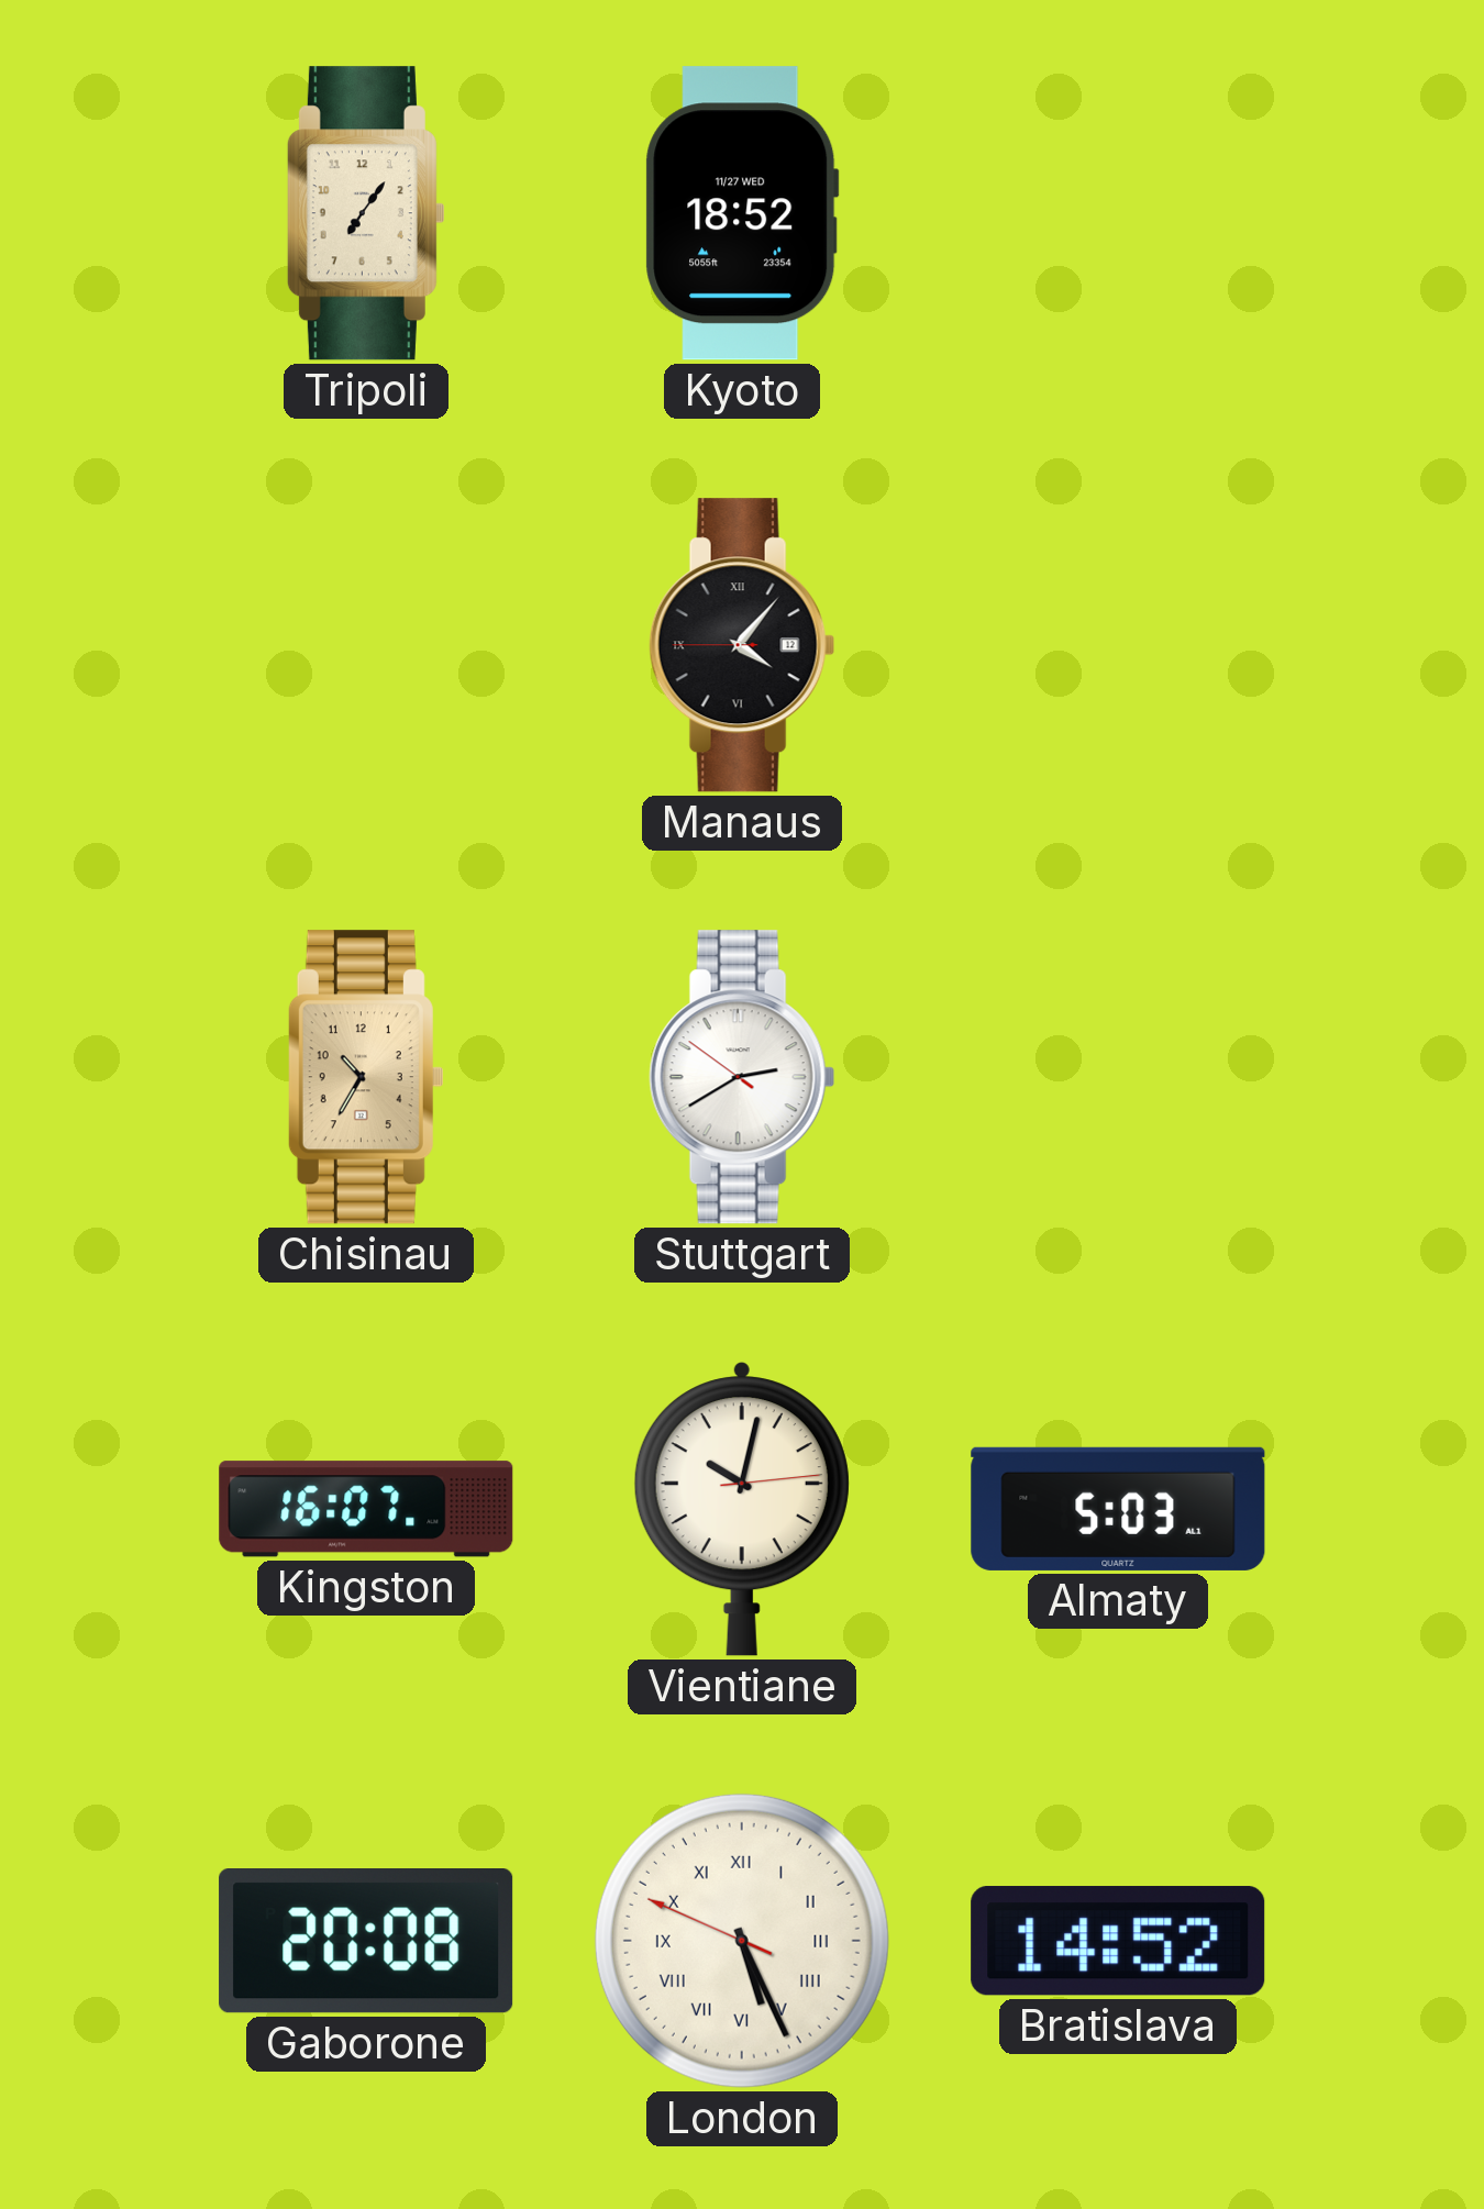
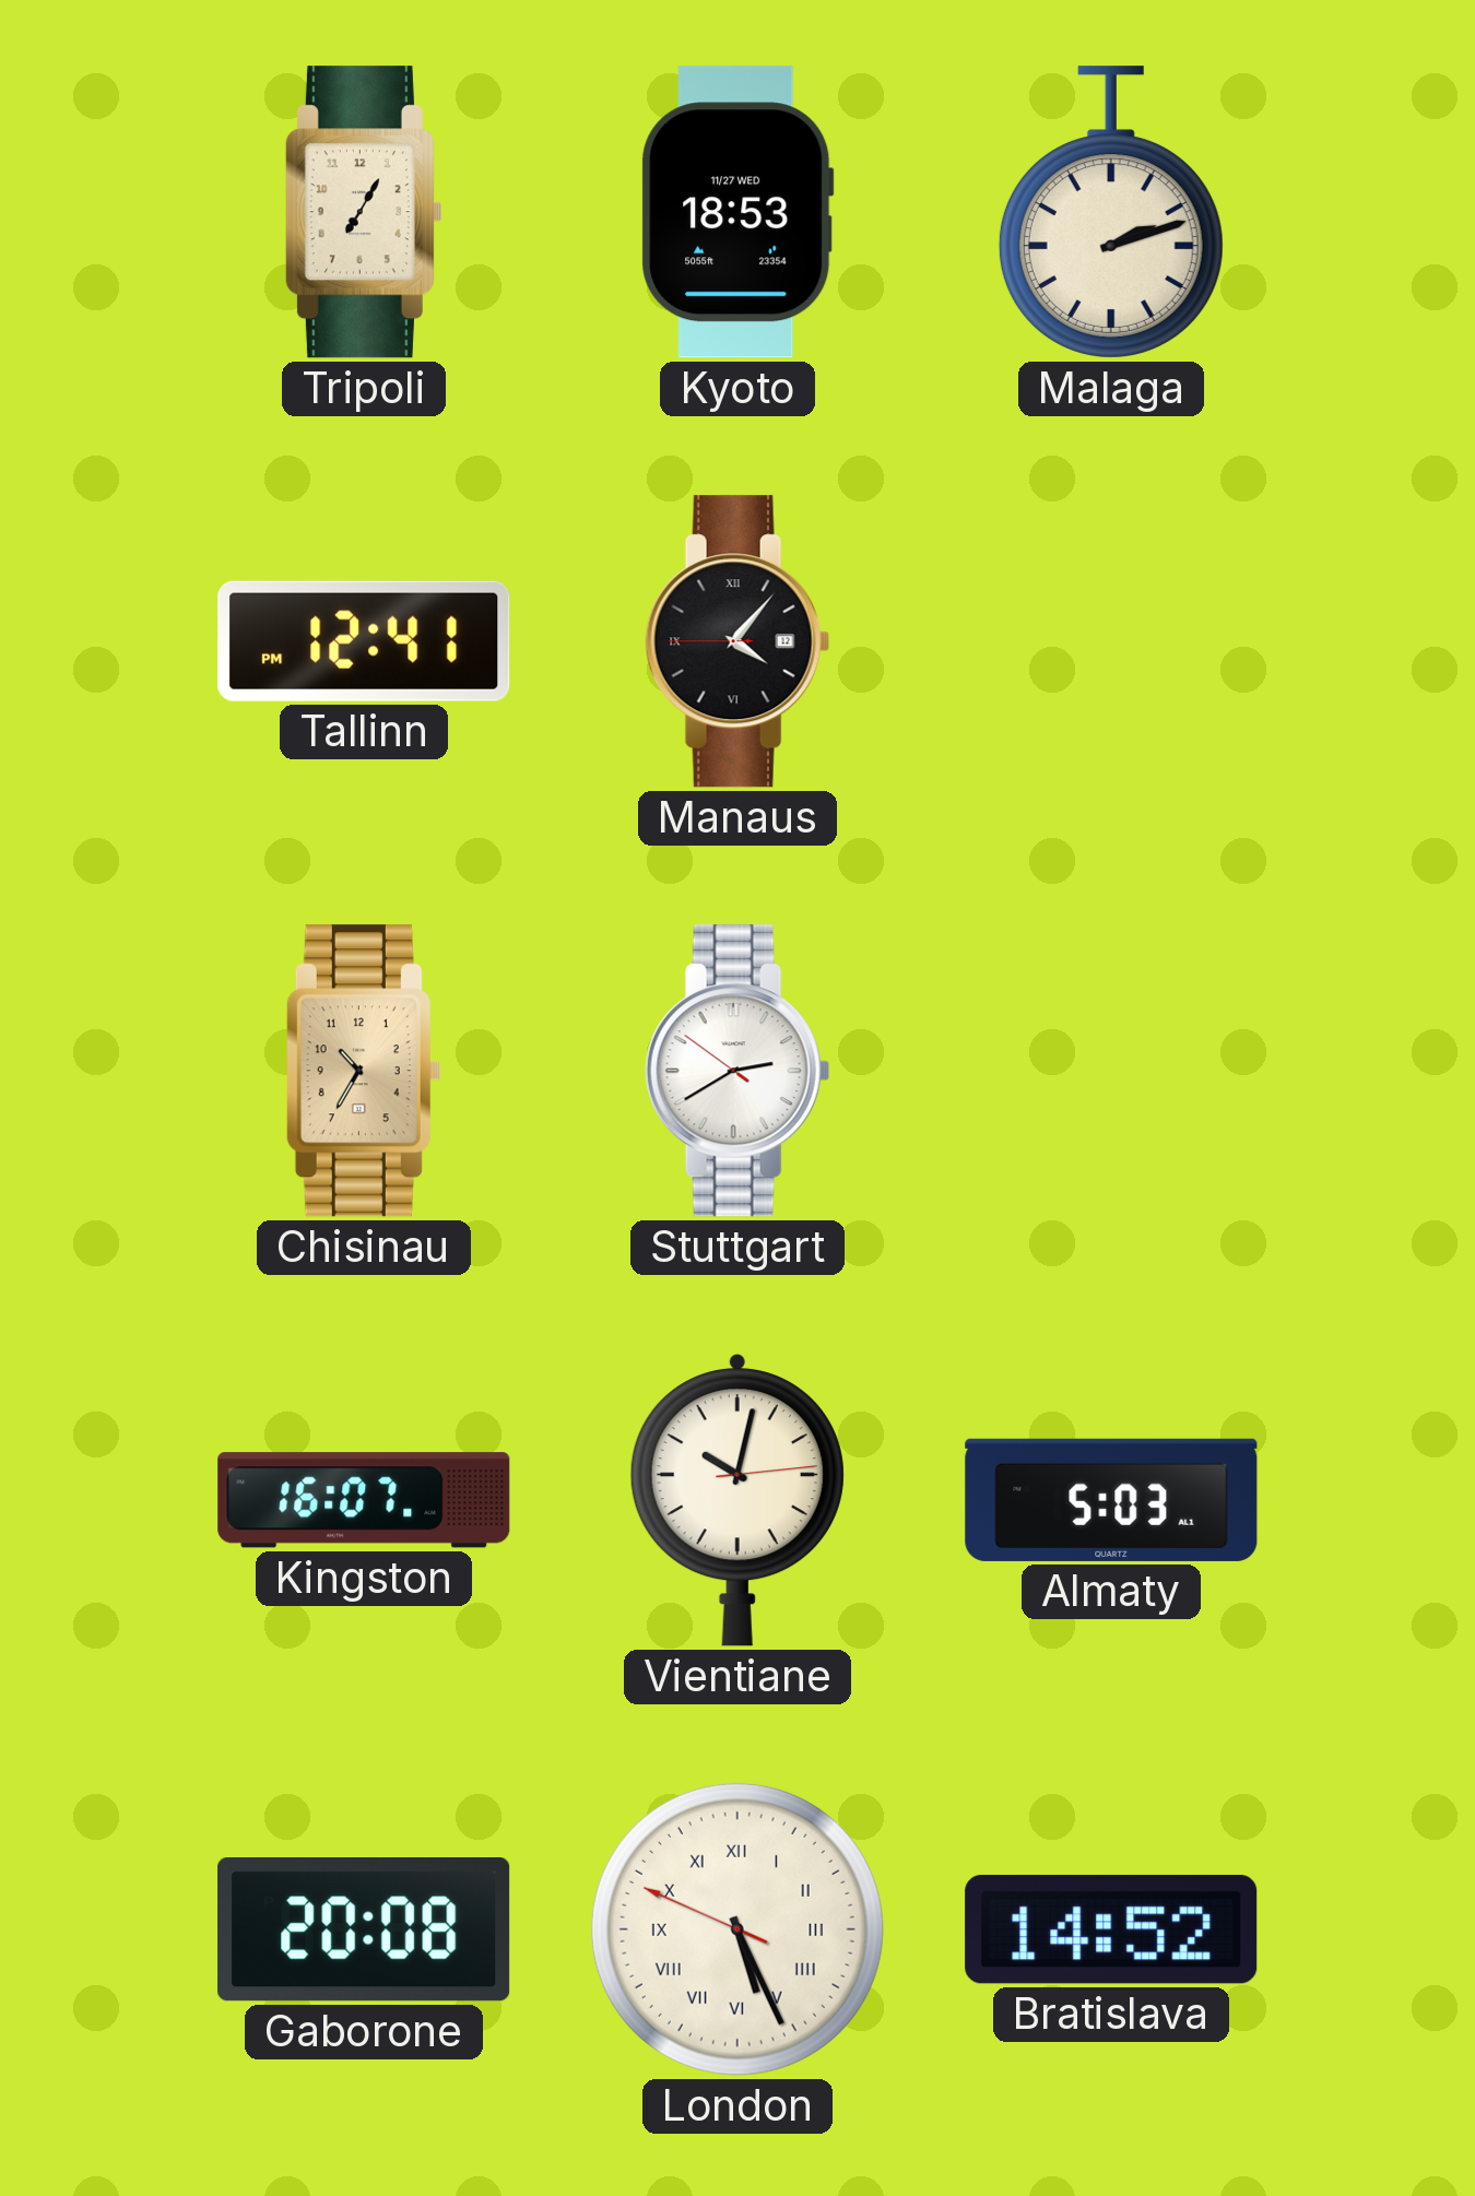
Tripoli: 7:06 -> 7:05
Kyoto: 18:52 -> 18:53
Malaga: none -> 2:12
Tallinn: none -> 12:41
